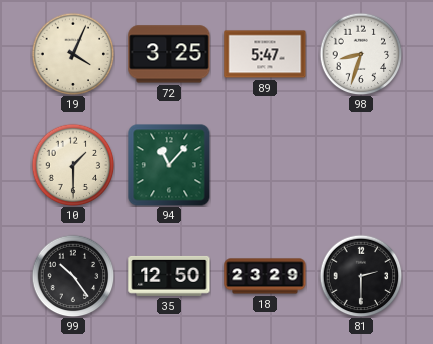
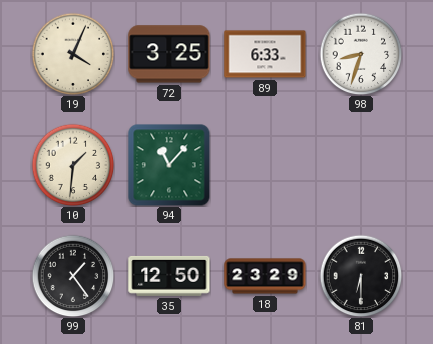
89: 5:47 -> 6:33
10: 1:30 -> 1:31
99: 10:24 -> 1:24
81: 2:30 -> 6:30
